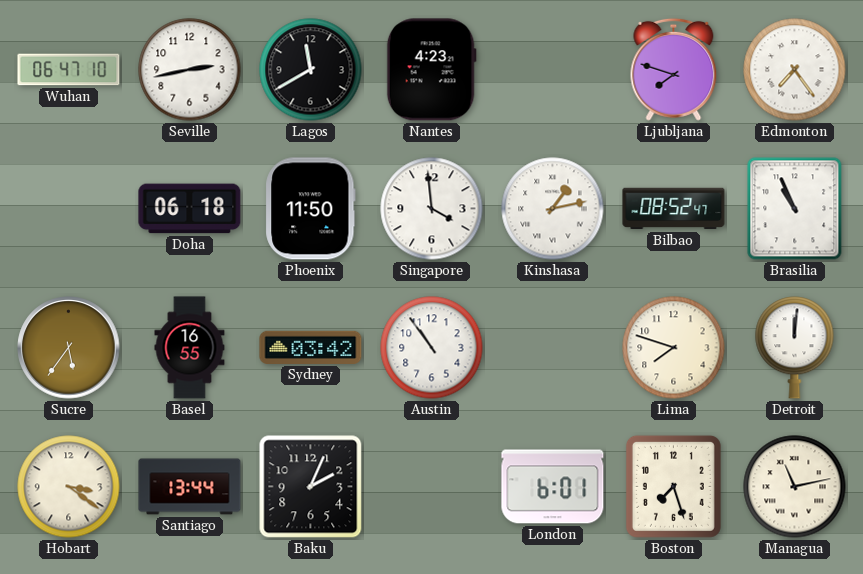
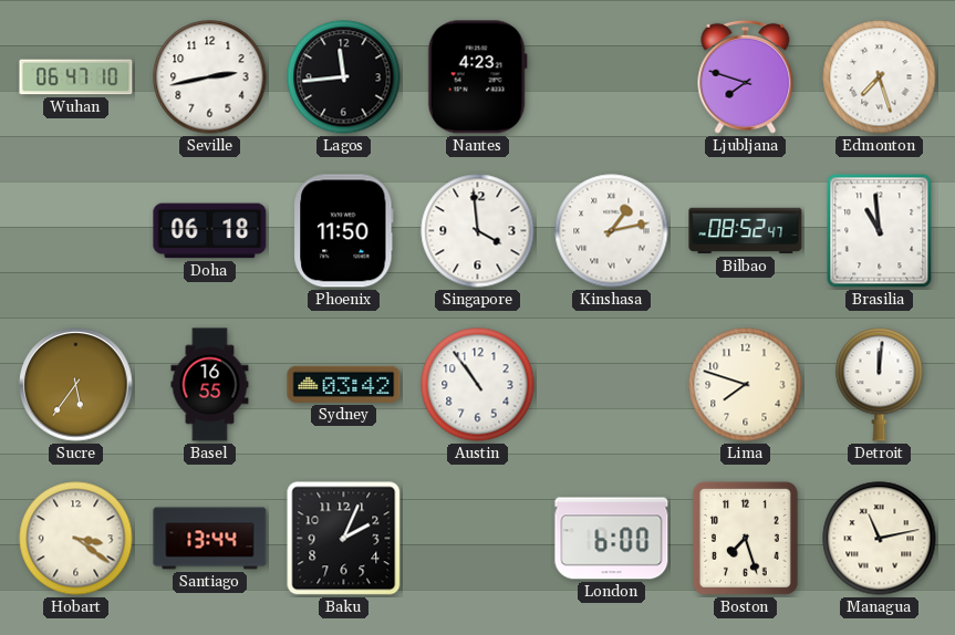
Lagos: 11:40 -> 11:44
Edmonton: 7:24 -> 7:27
Brasilia: 10:56 -> 10:59
London: 6:01 -> 6:00
